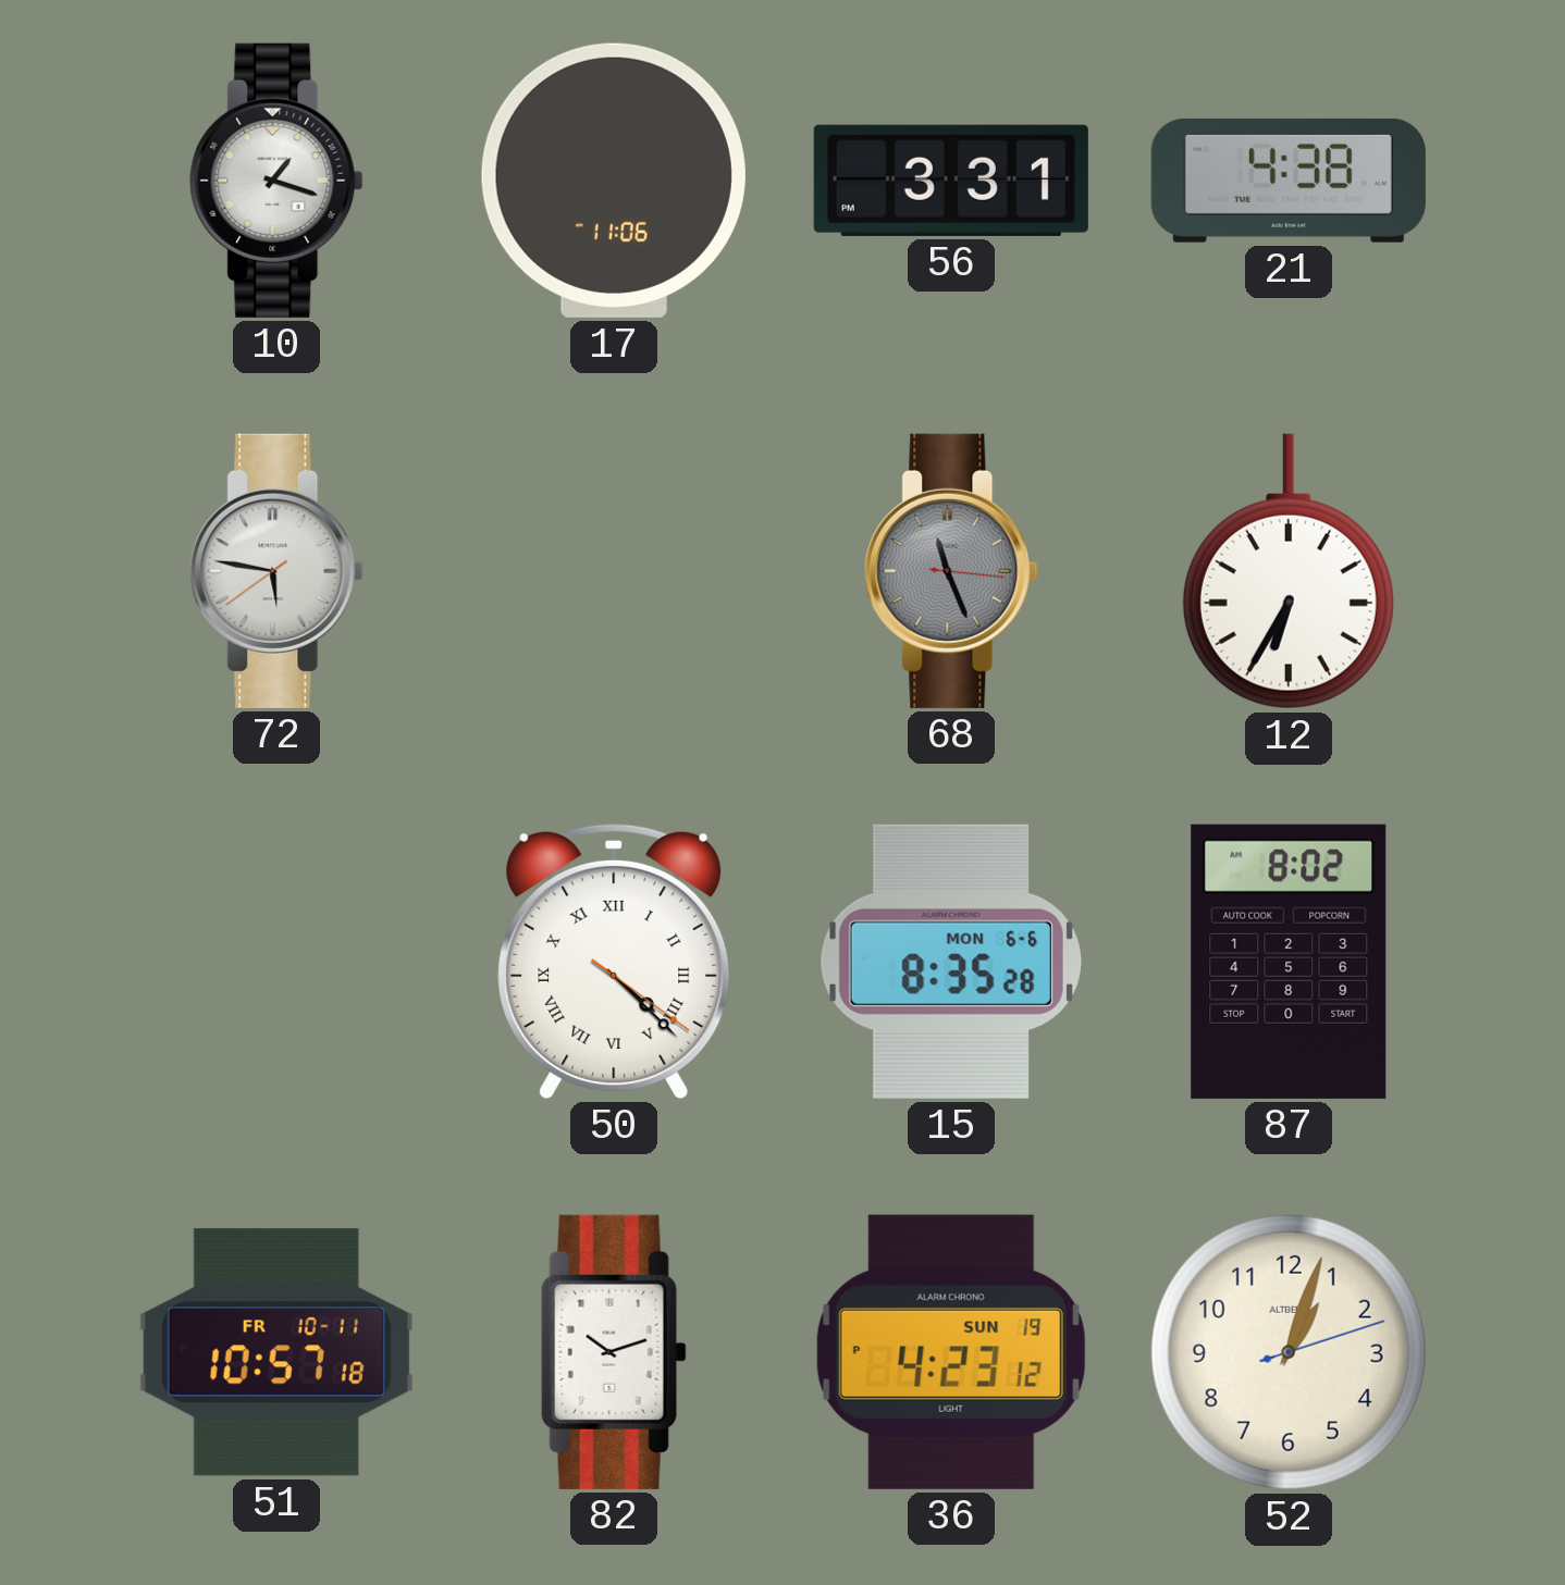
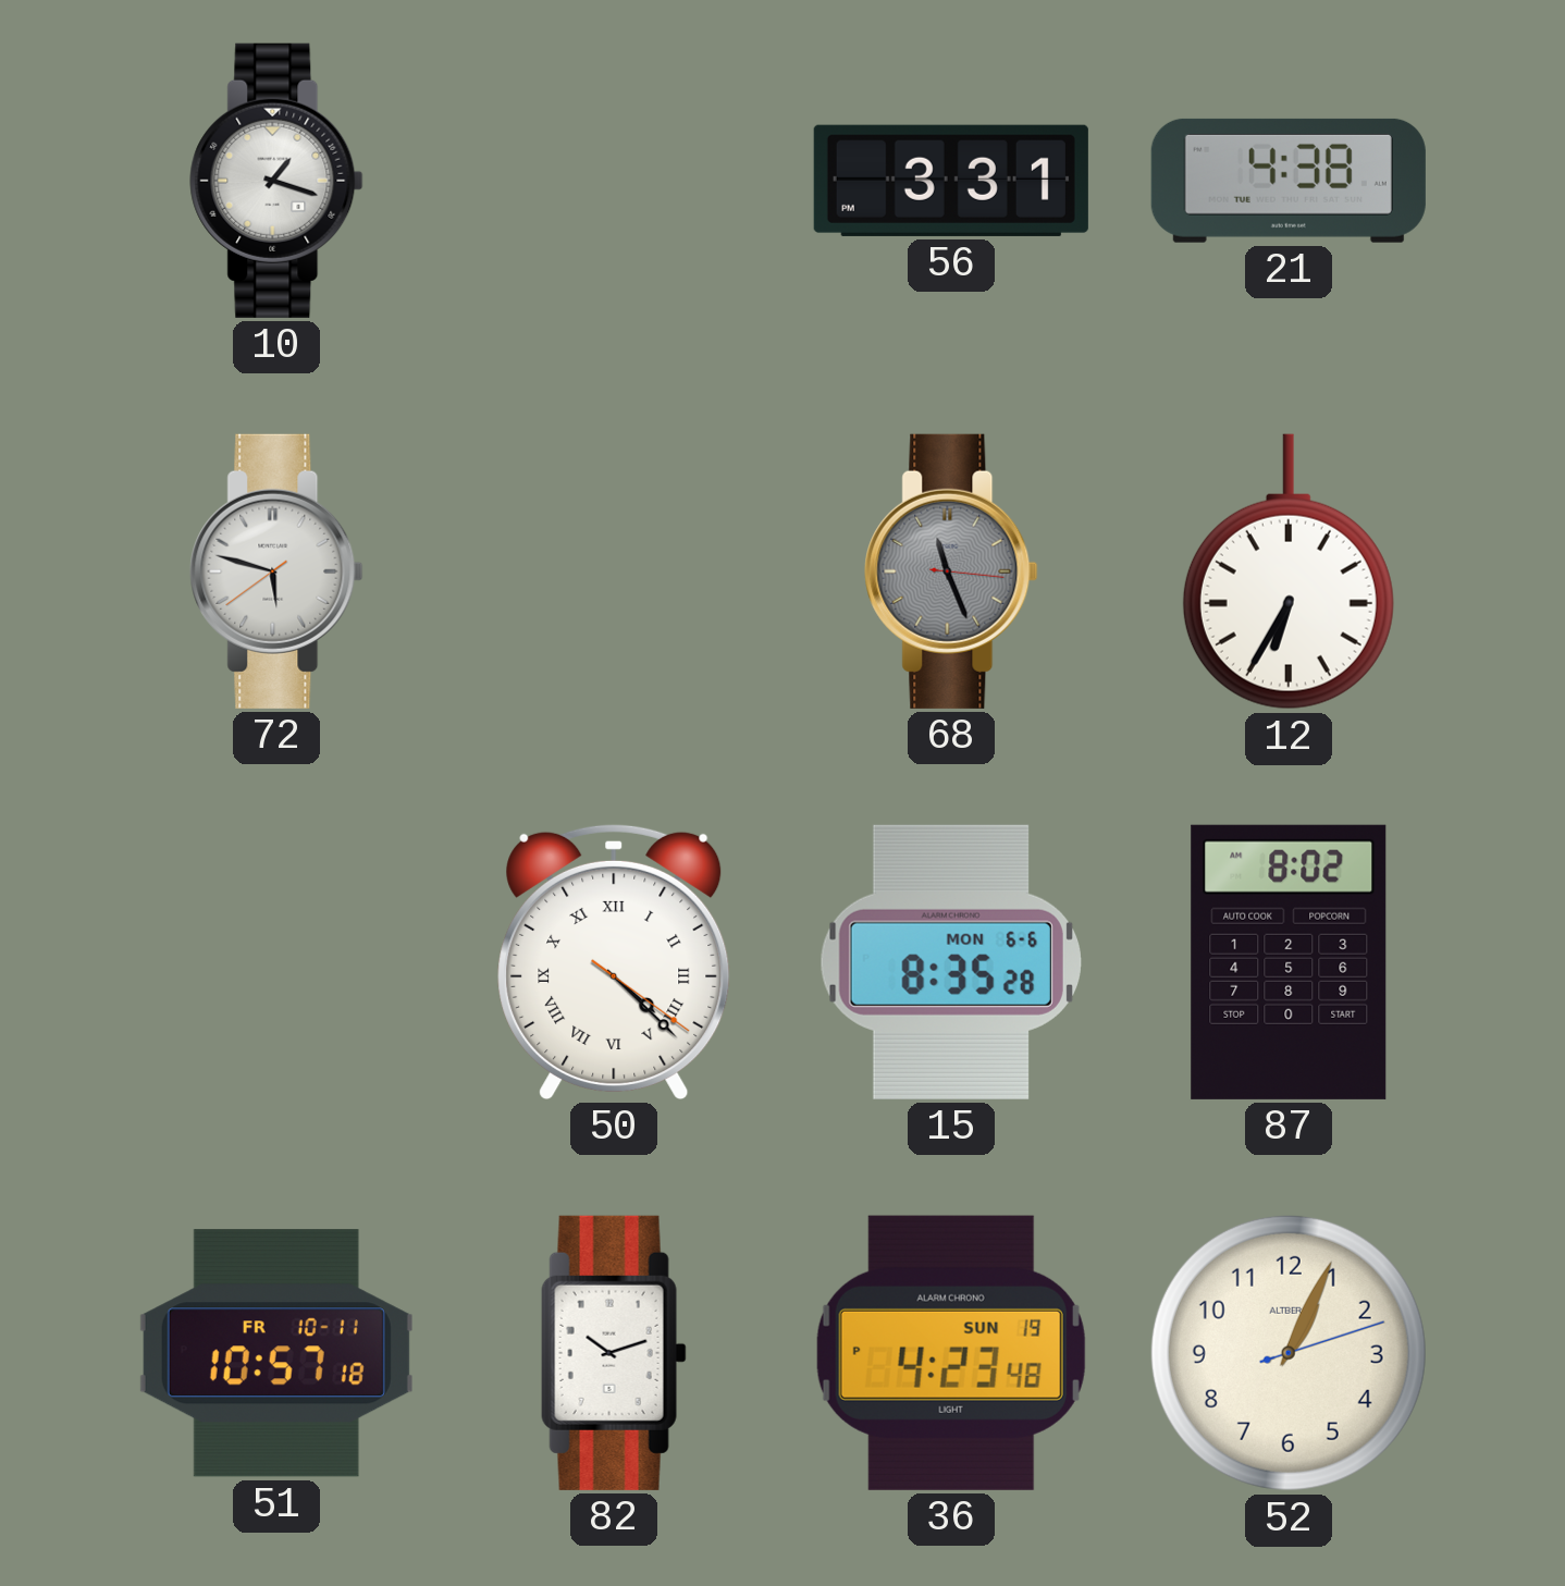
17: 11:06 -> none
72: 5:46 -> 5:47
36: 4:23:12 PM -> 4:23:48 PM
52: 1:03 -> 1:04
